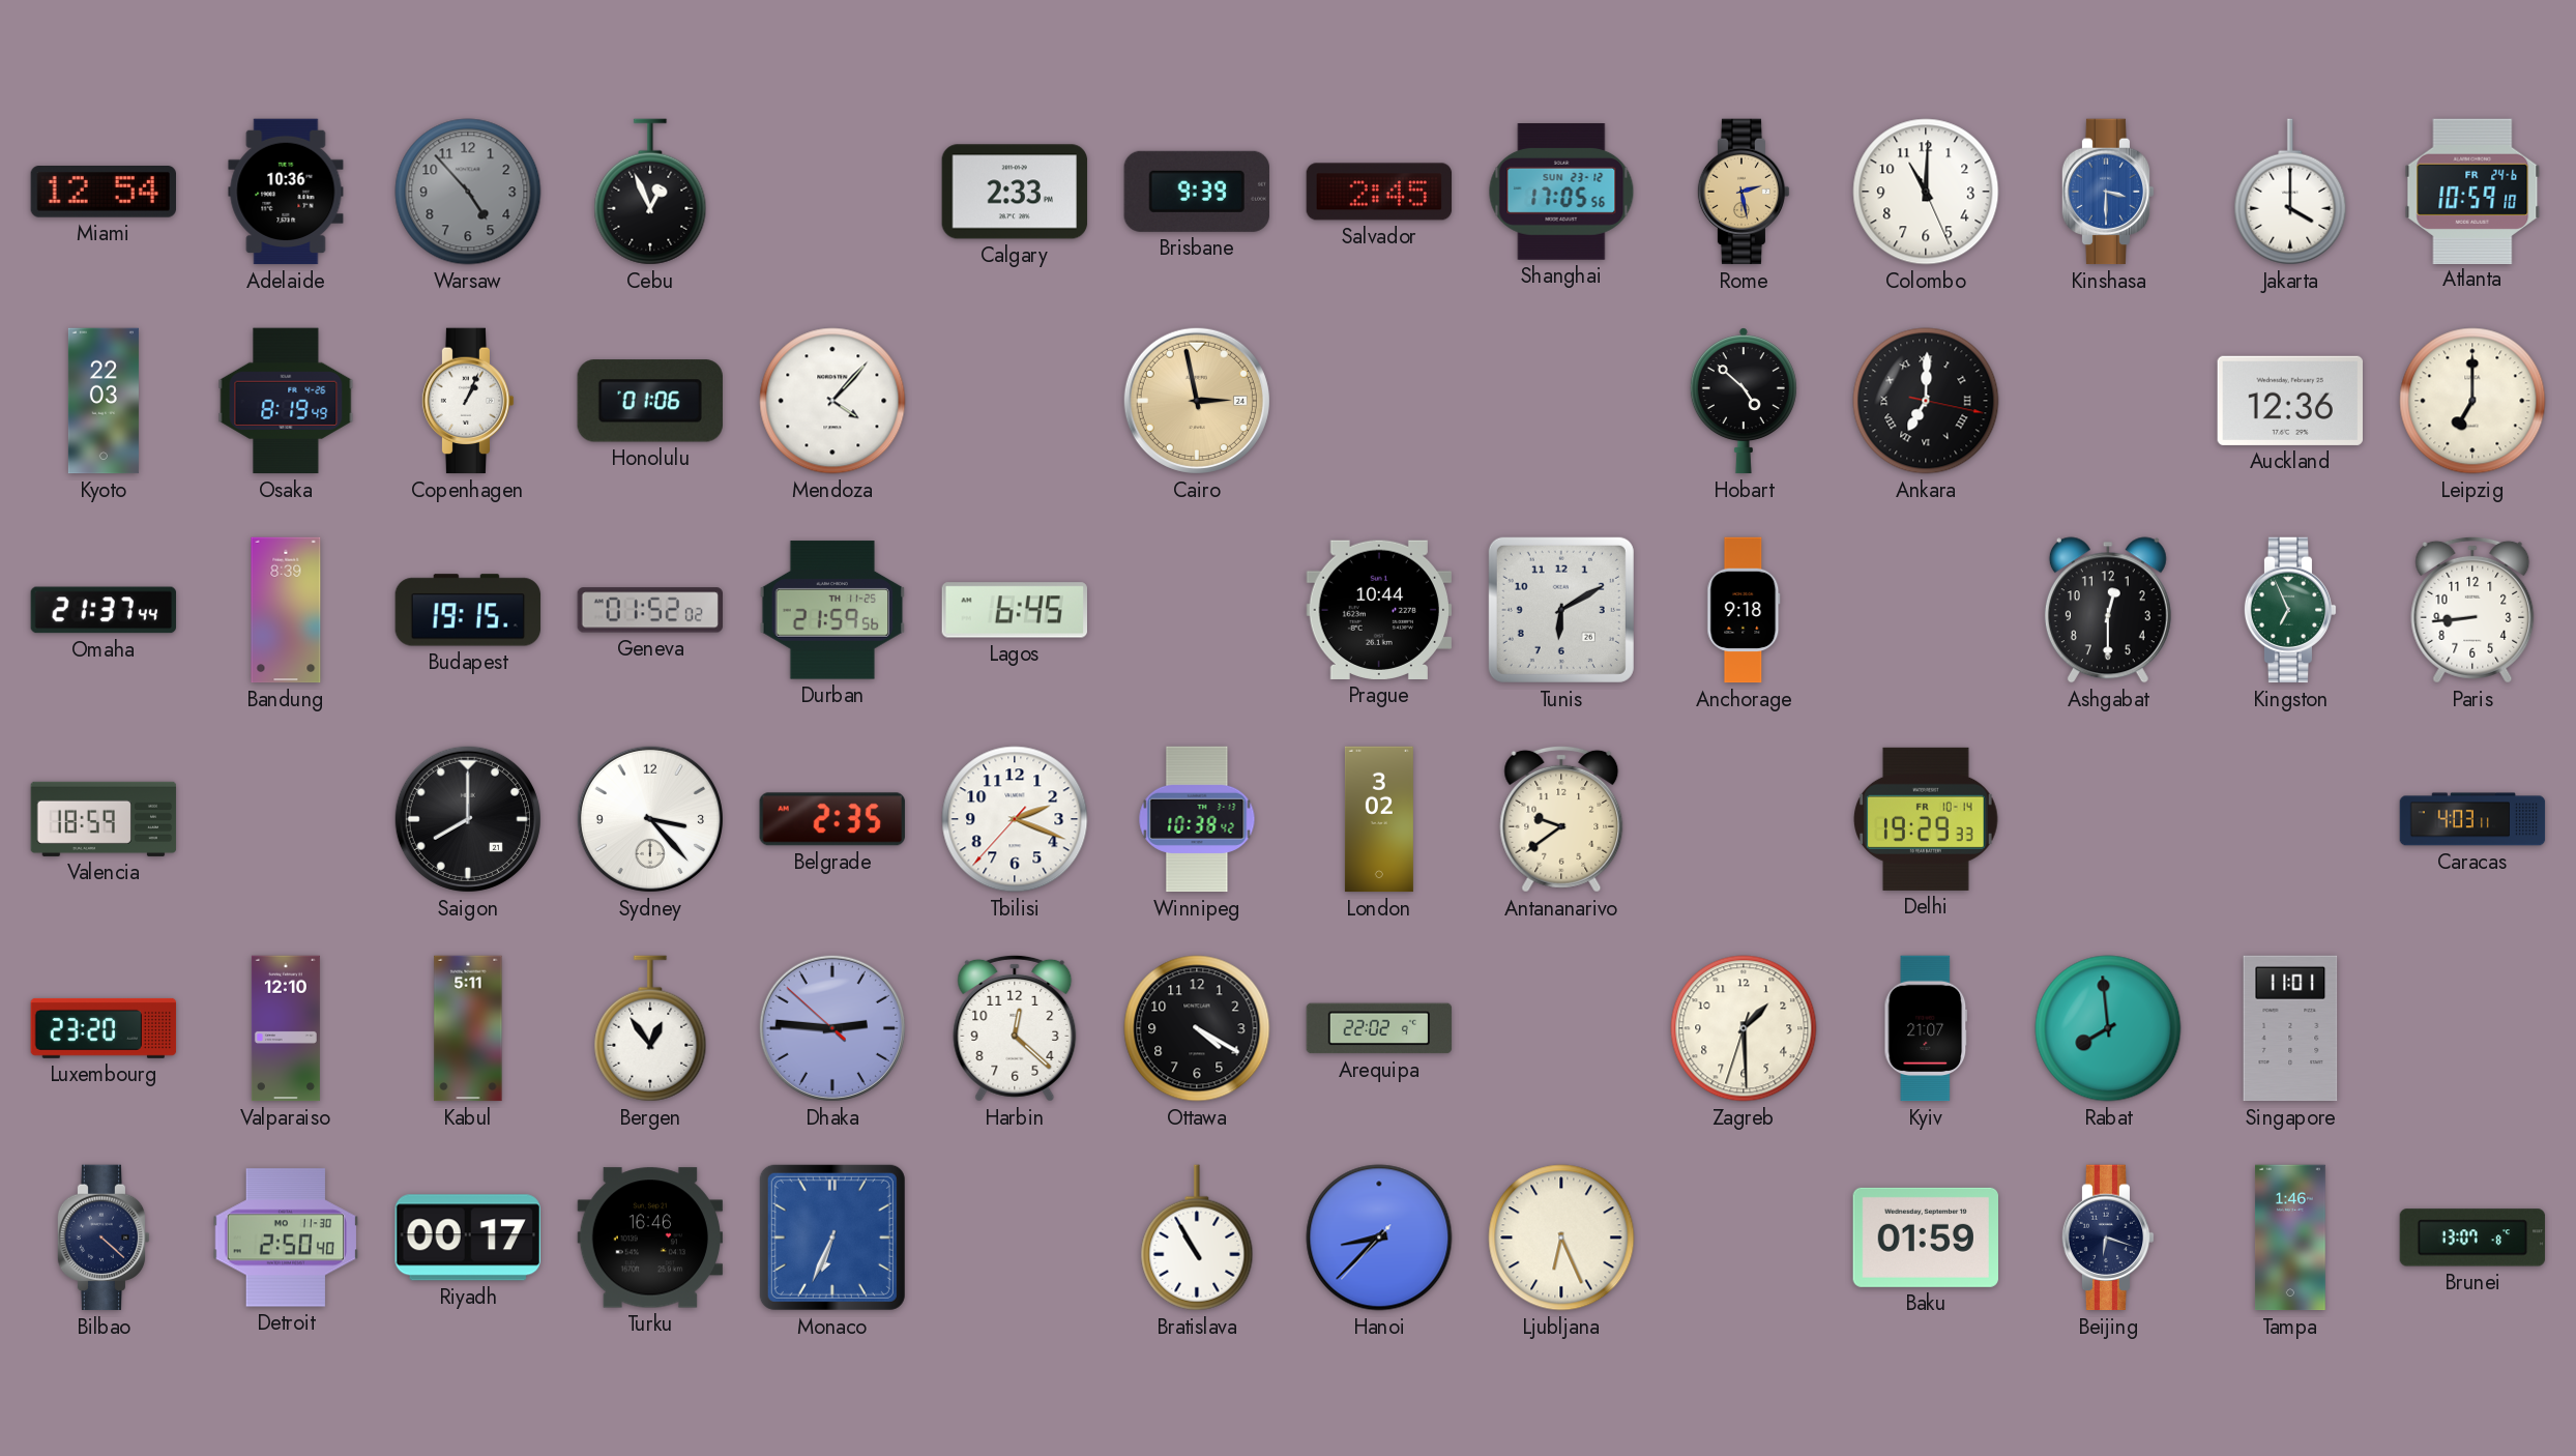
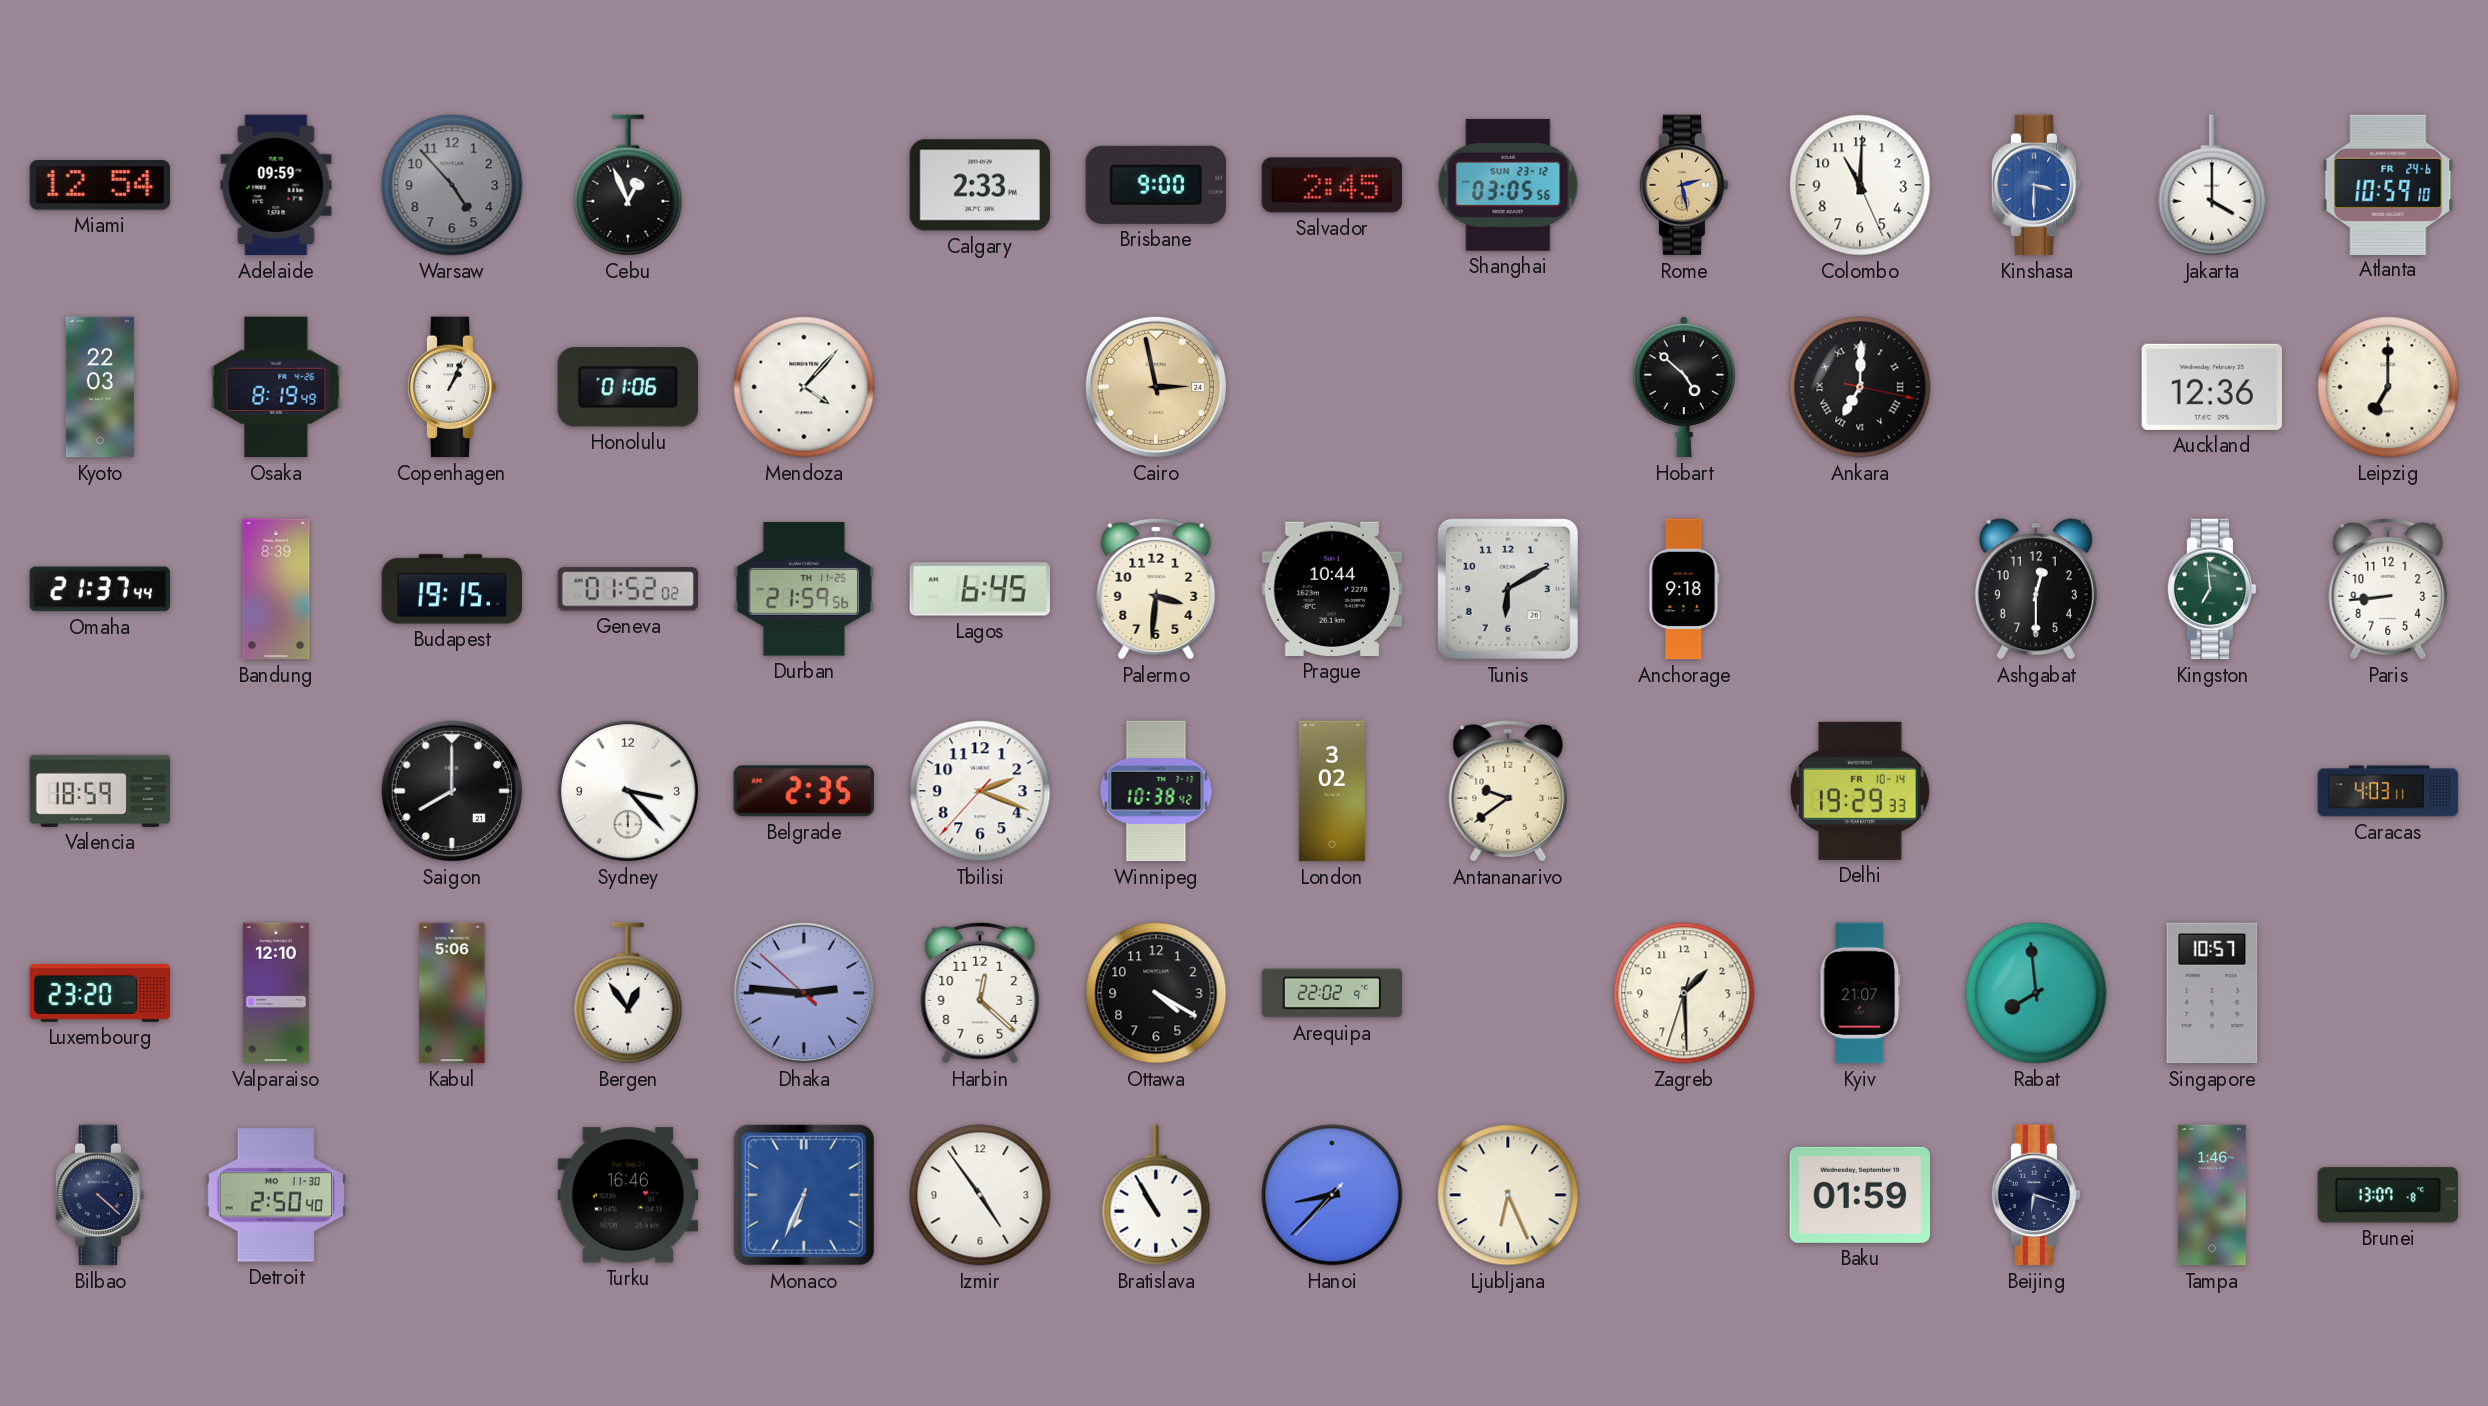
Adelaide: 10:36 -> 09:59
Brisbane: 9:39 -> 9:00
Shanghai: 17:05 -> 03:05
Palermo: none -> 3:31
Kingston: 6:56 -> 6:59
Kabul: 5:11 -> 5:06
Singapore: 11:01 -> 10:57
Riyadh: 00:17 -> none
Izmir: none -> 4:54
